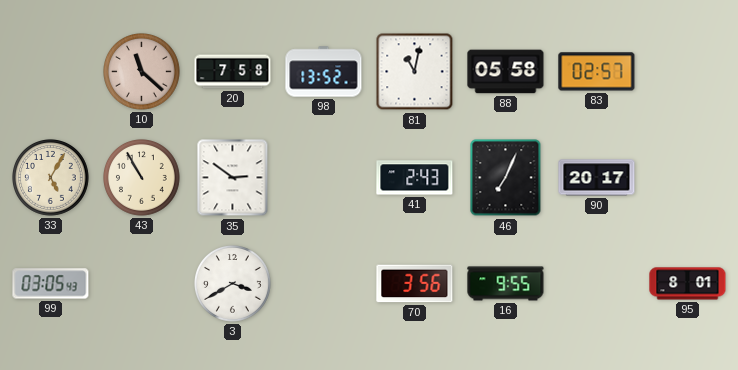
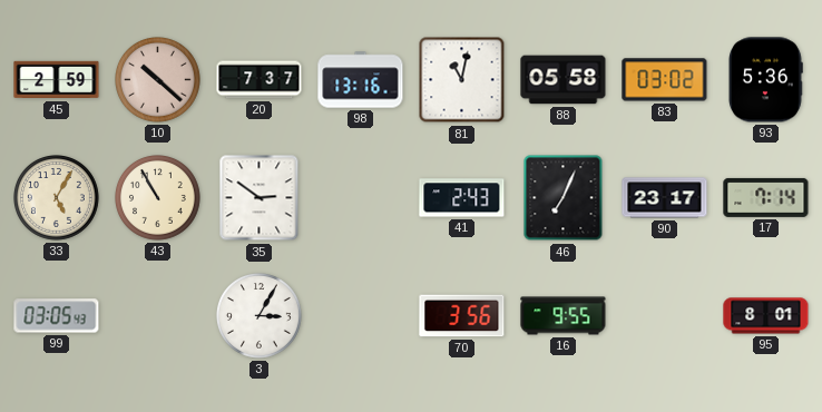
45: none -> 2:59
10: 11:22 -> 10:22
20: 7:58 -> 7:37
98: 13:52 -> 13:16
83: 02:57 -> 03:02
93: none -> 5:36
90: 20:17 -> 23:17
17: none -> 7:14
3: 3:40 -> 3:05
